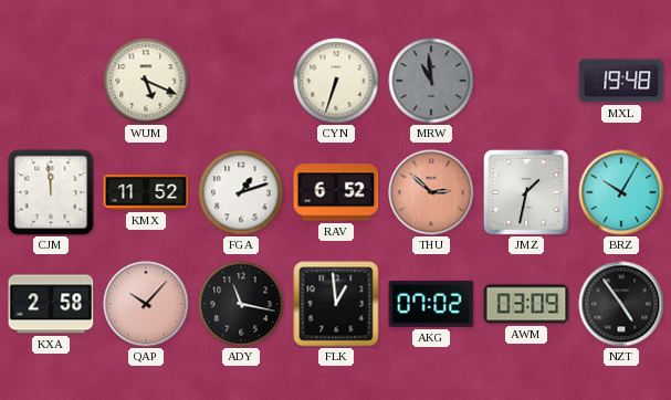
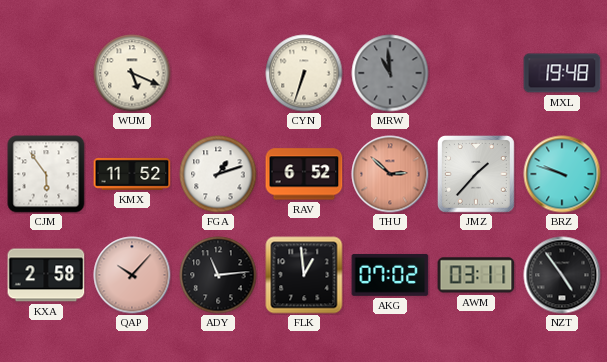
CJM: 11:59 -> 5:54
JMZ: 1:32 -> 1:37
BRZ: 10:05 -> 9:48
ADY: 11:17 -> 11:14
AWM: 03:09 -> 03:11
